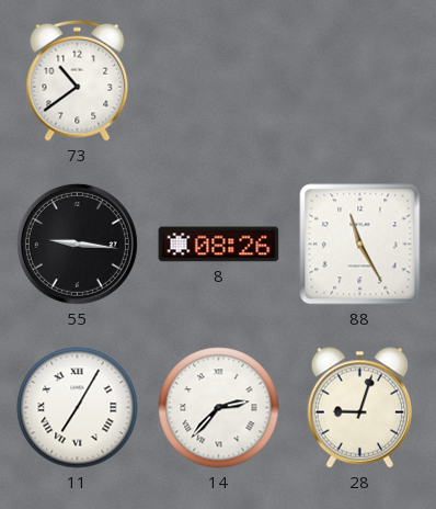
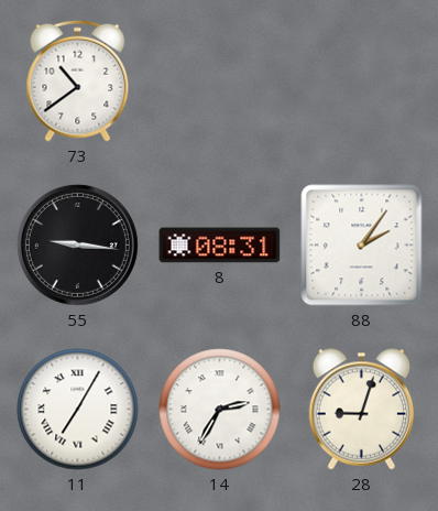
8: 08:26 -> 08:31
88: 11:25 -> 2:06
14: 2:37 -> 2:35
